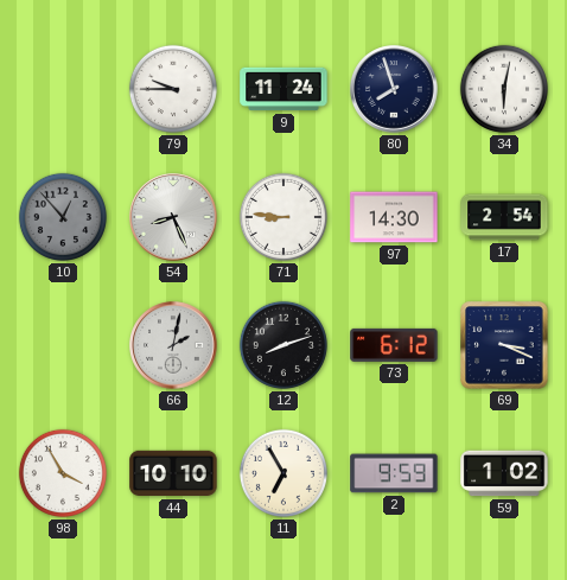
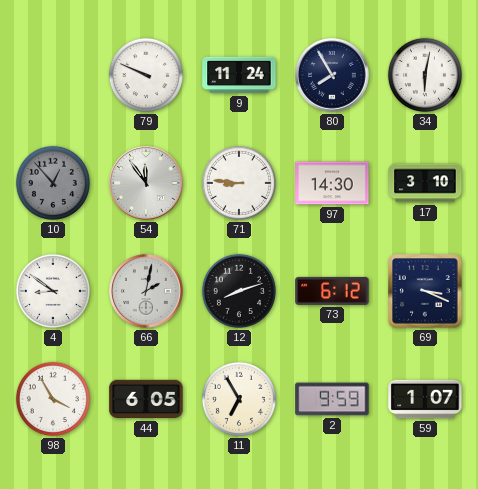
79: 9:45 -> 9:49
80: 7:57 -> 7:55
54: 8:26 -> 11:54
17: 2:54 -> 3:10
4: none -> 8:51
44: 10:10 -> 6:05
59: 1:02 -> 1:07
